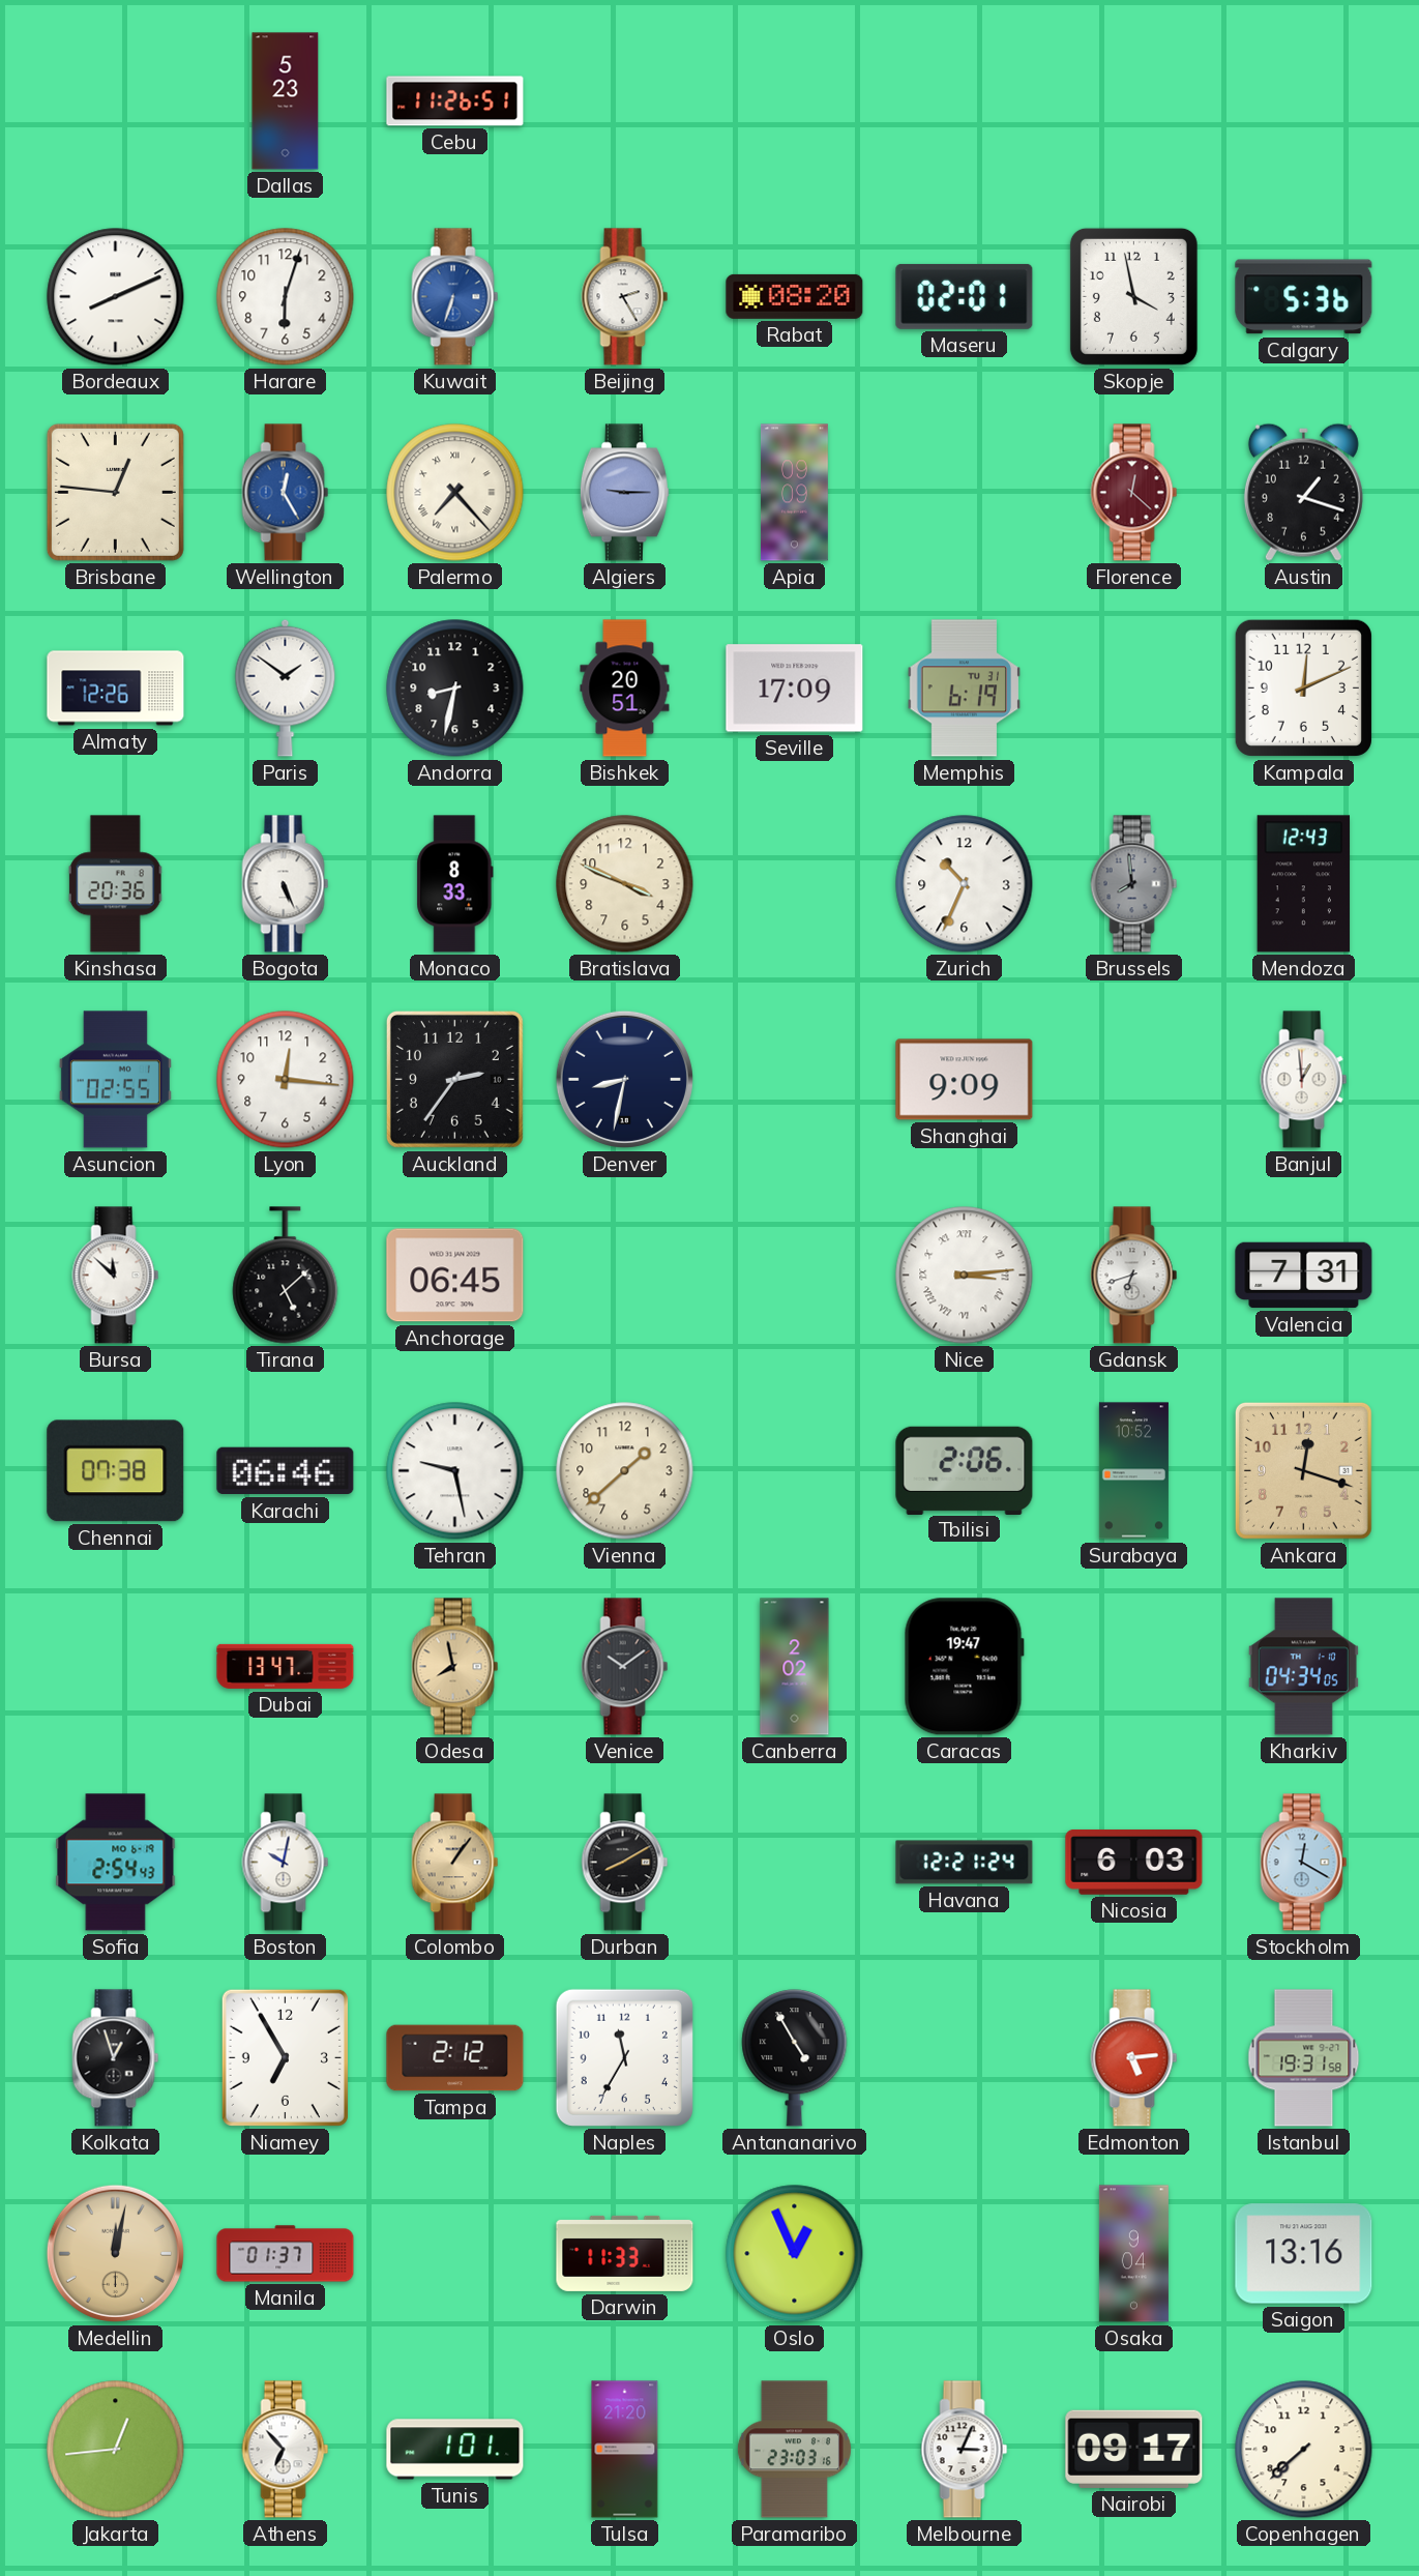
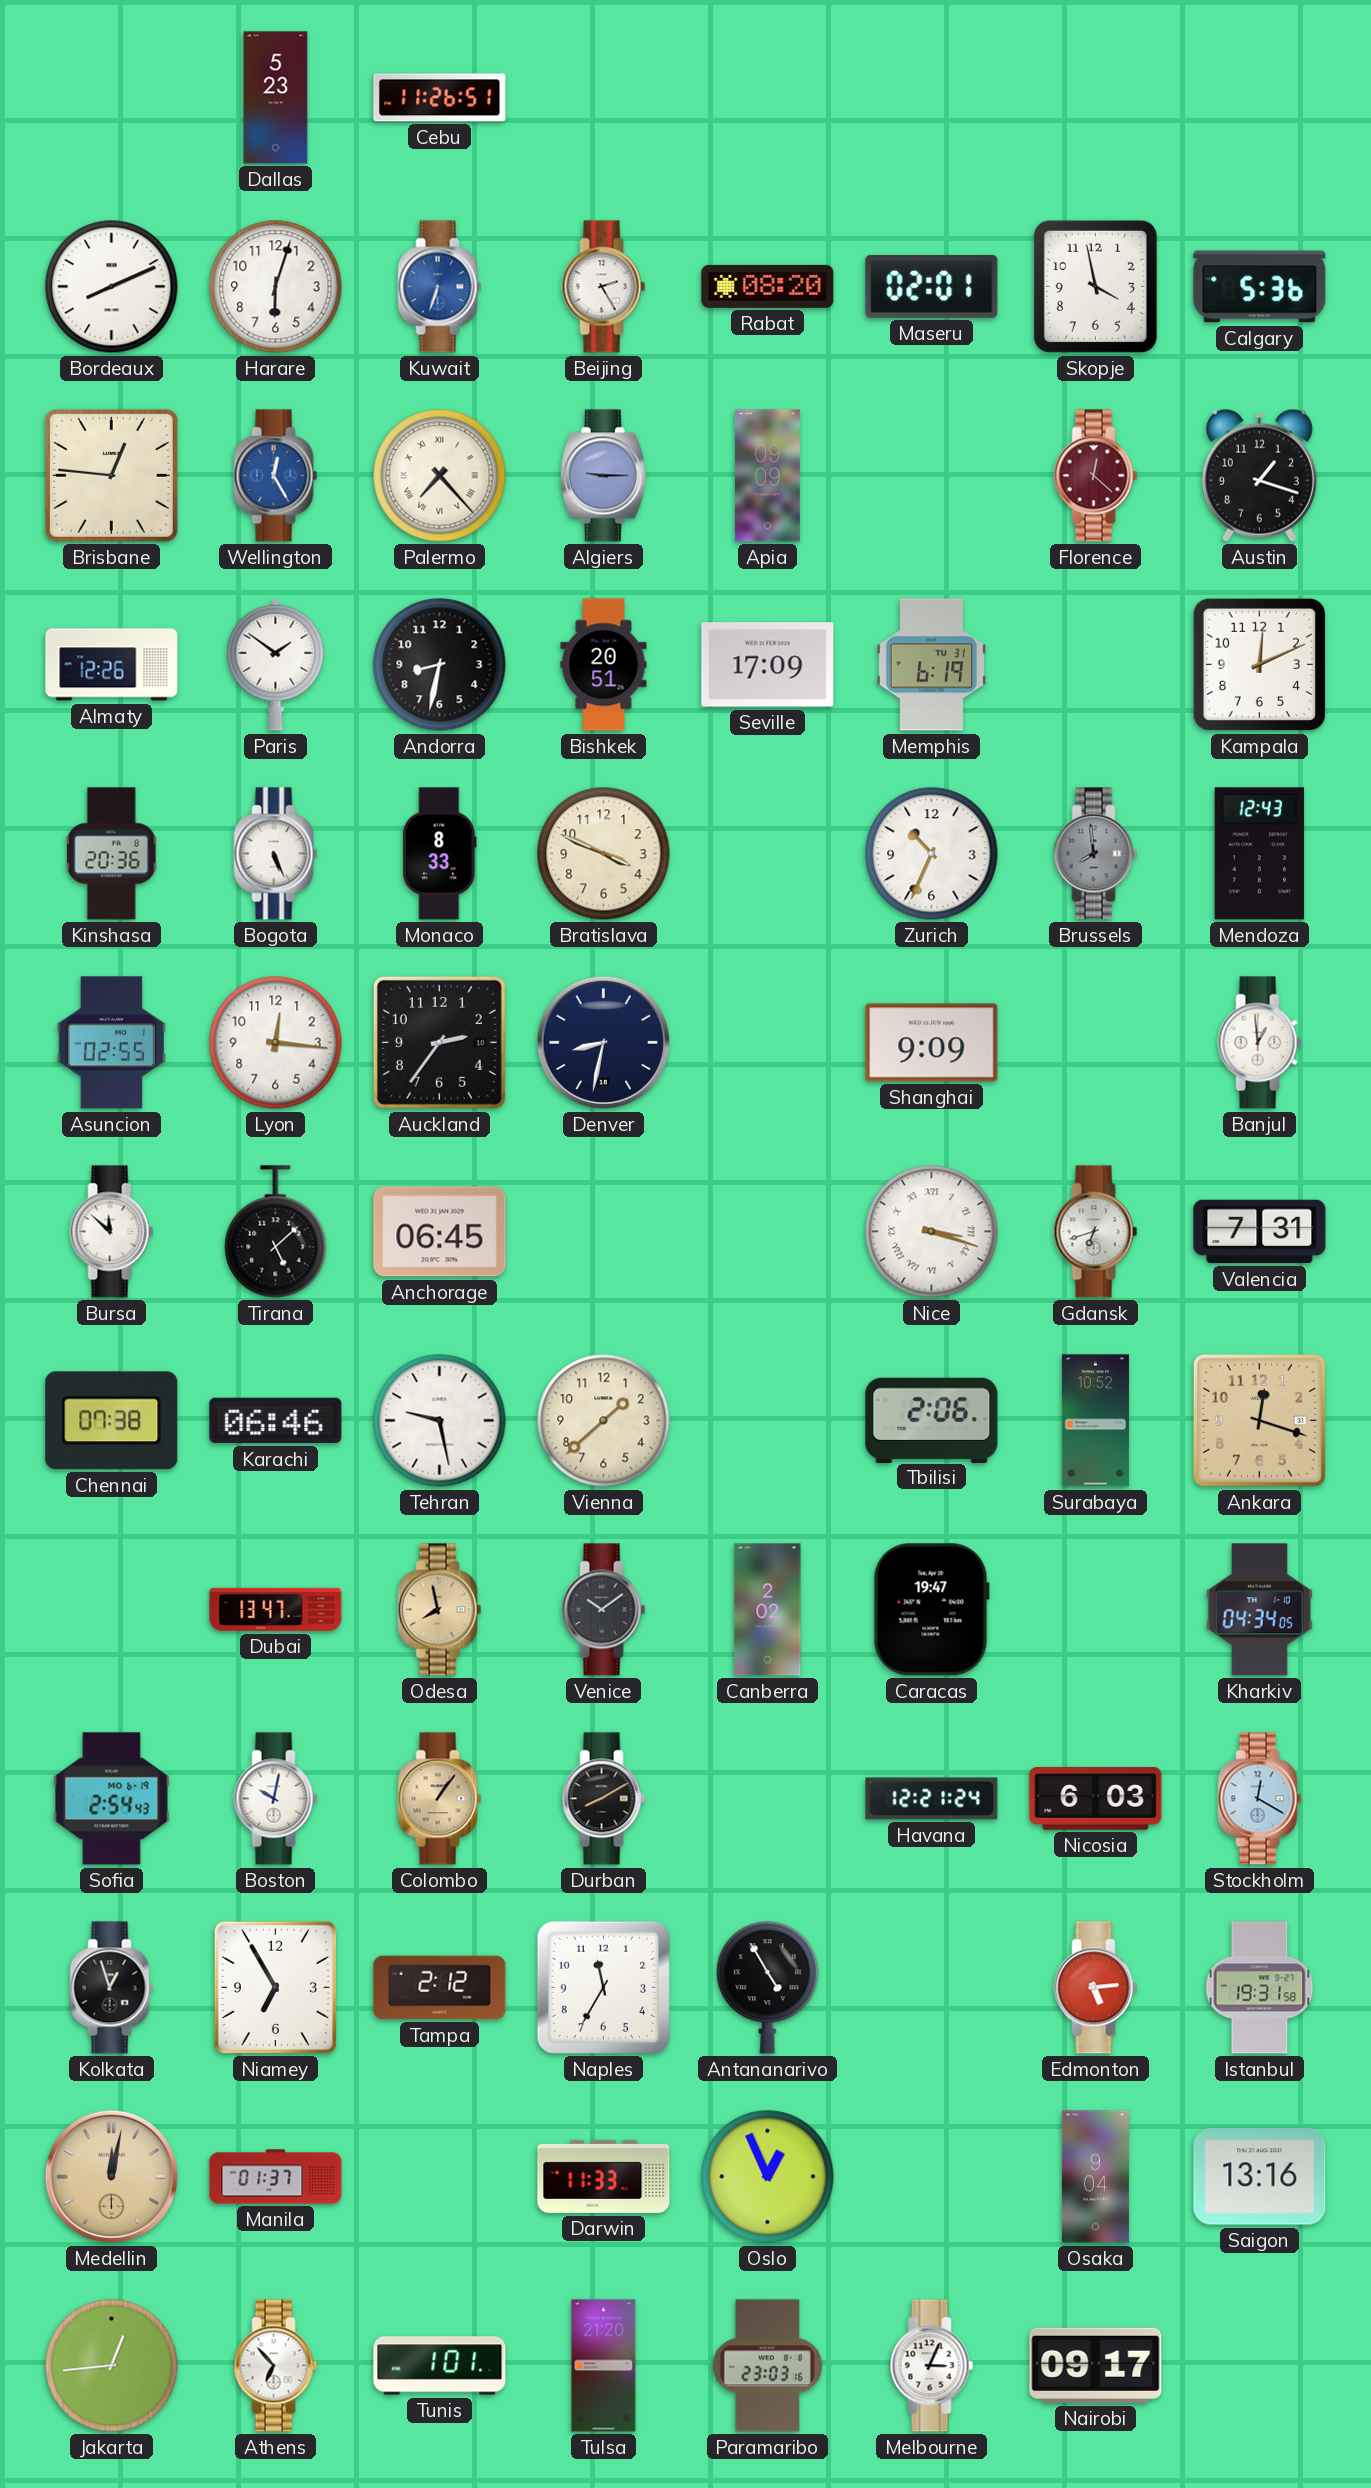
Nice: 3:14 -> 3:18
Copenhagen: 7:38 -> none
